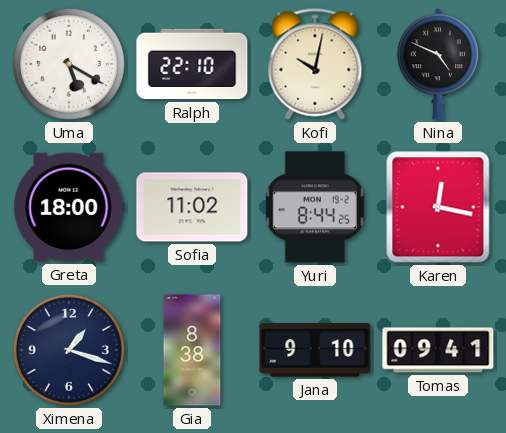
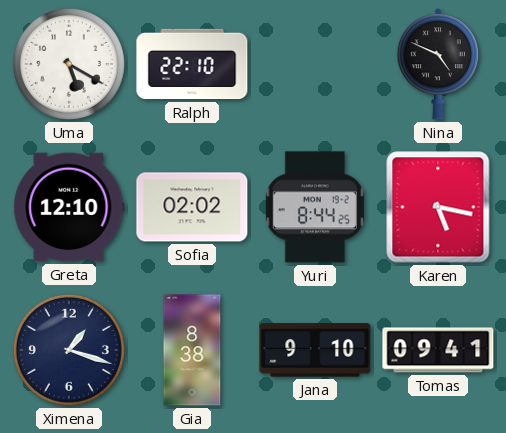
Kofi: 10:02 -> none
Greta: 18:00 -> 12:10
Sofia: 11:02 -> 02:02
Karen: 12:17 -> 5:17
